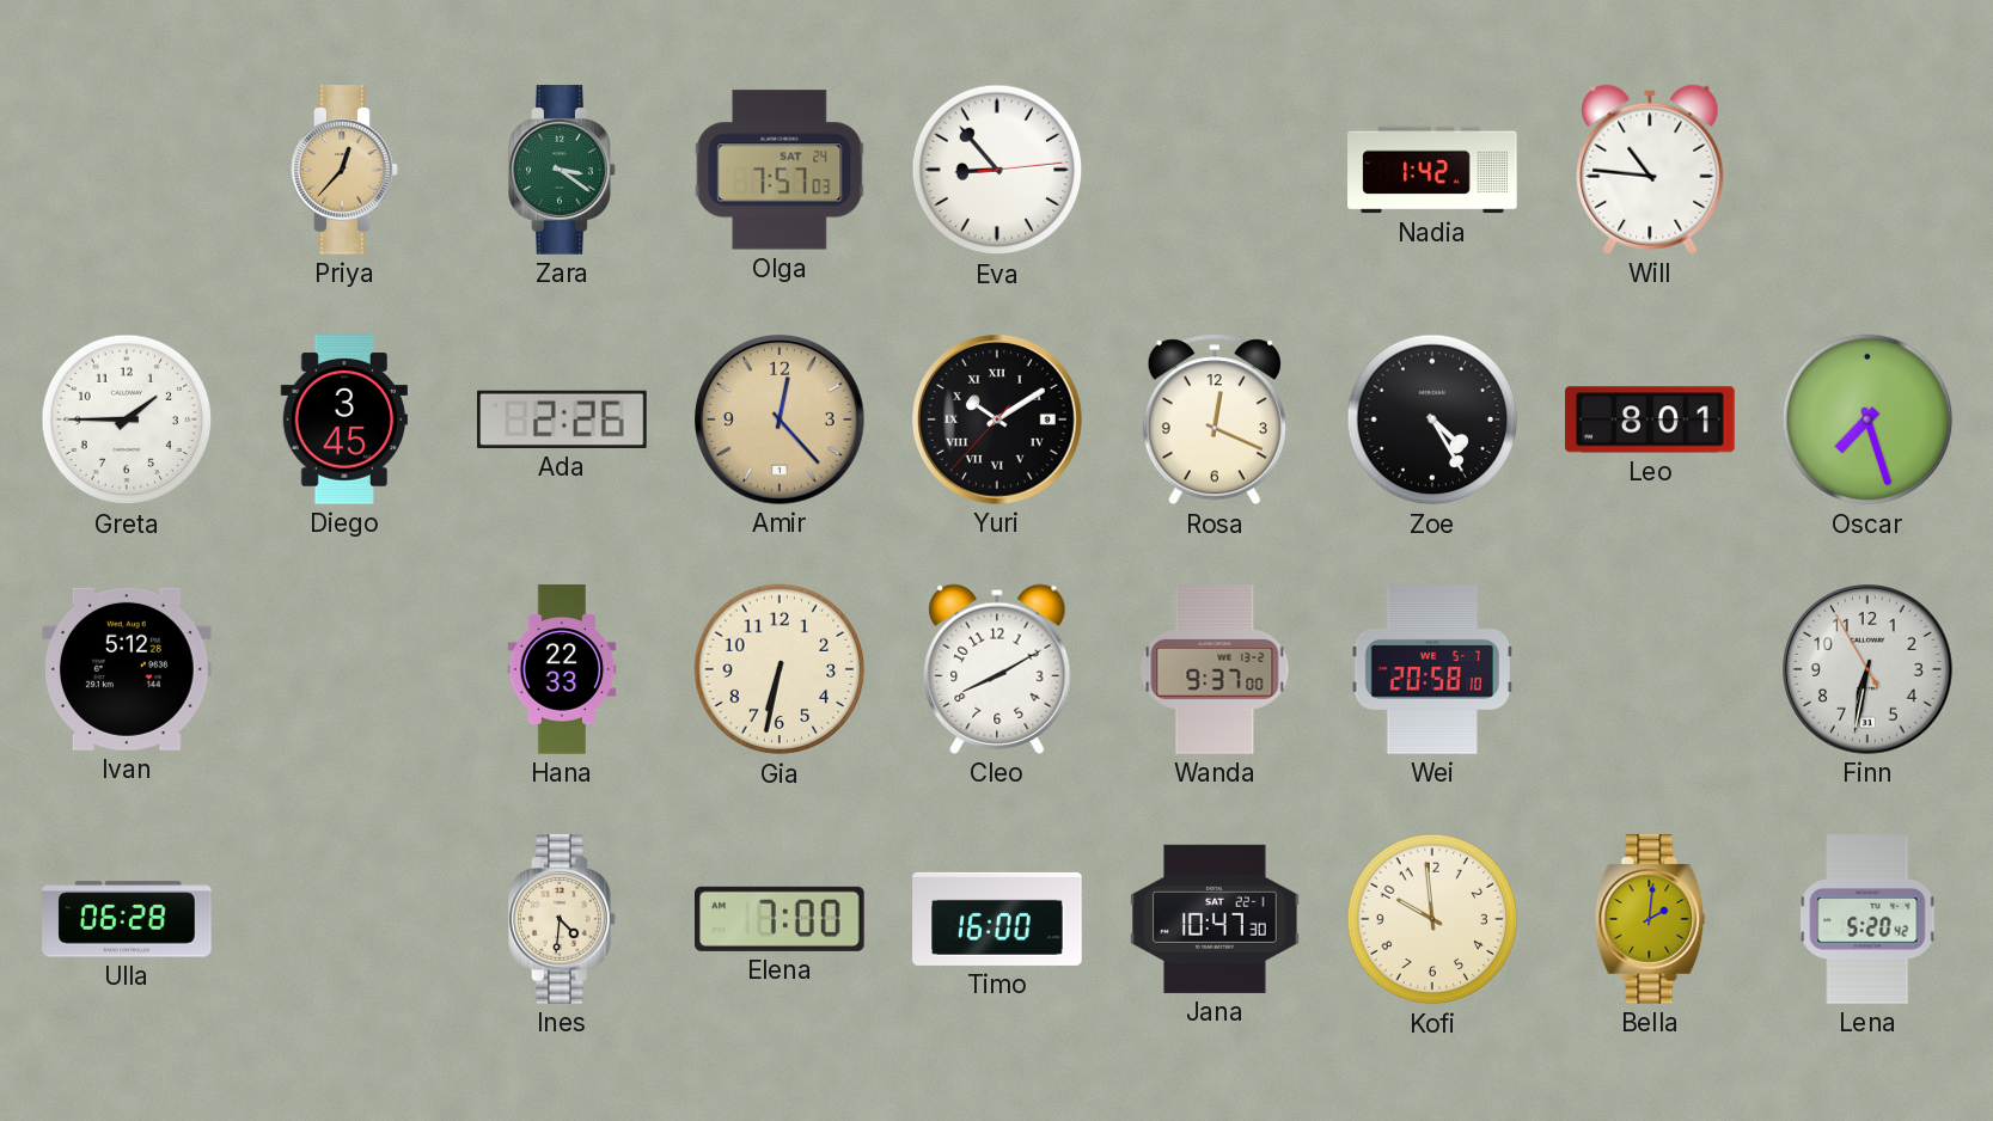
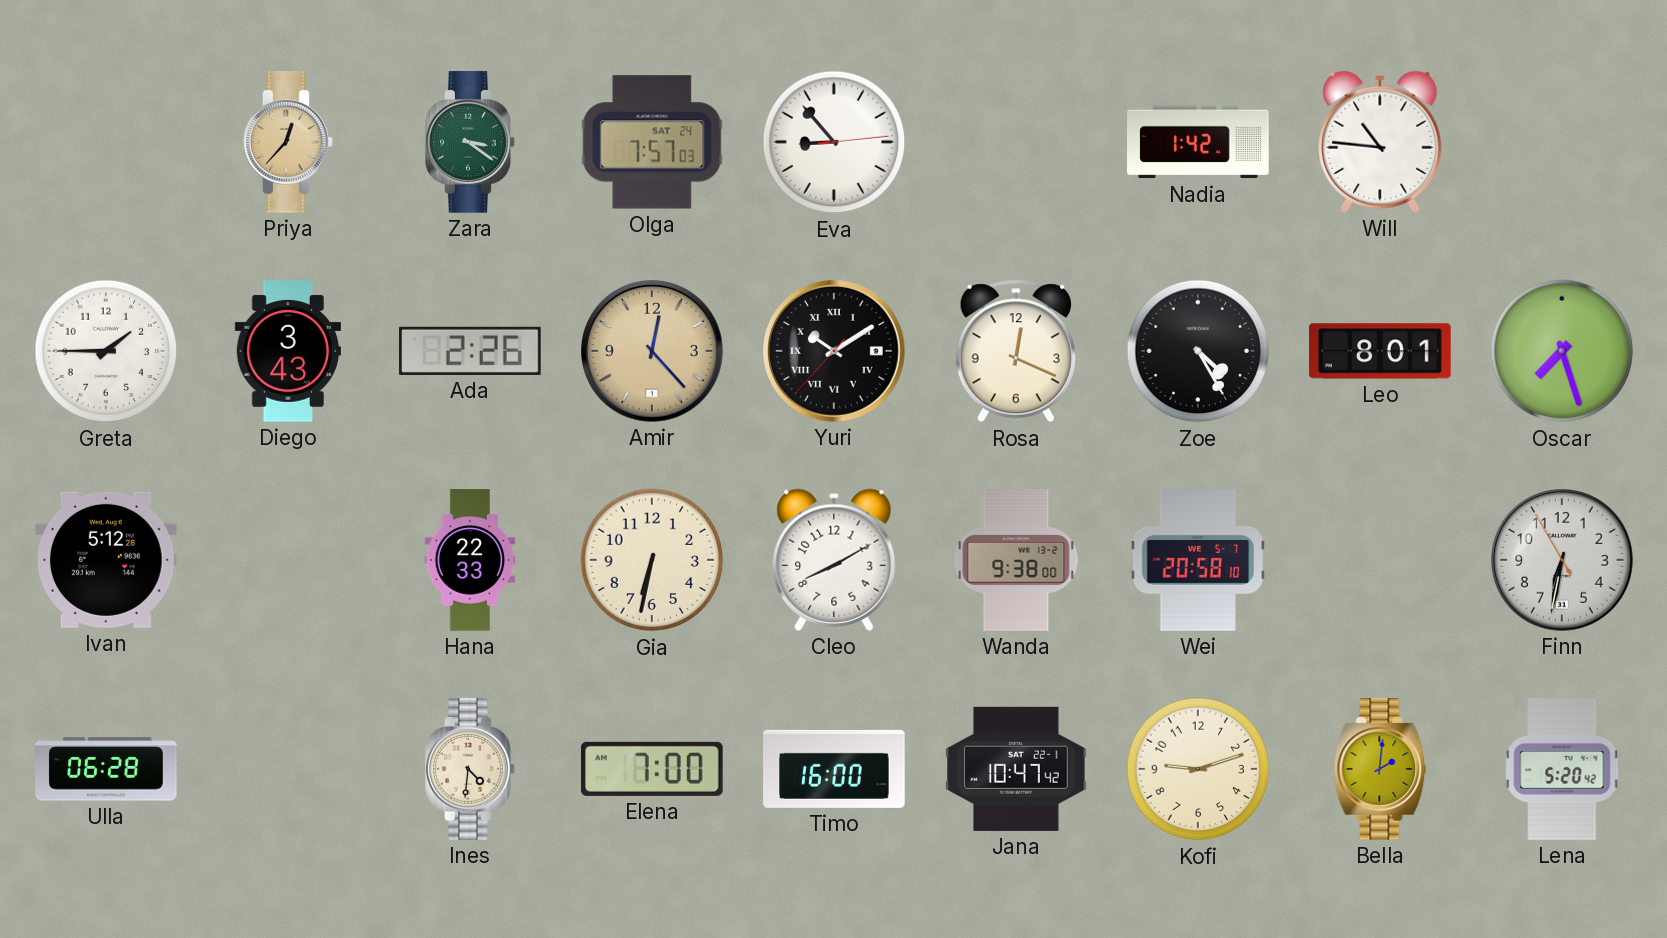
Diego: 3:45 -> 3:43
Wanda: 9:37 -> 9:38
Jana: 10:47:30 -> 10:47:42
Kofi: 9:59 -> 9:12
